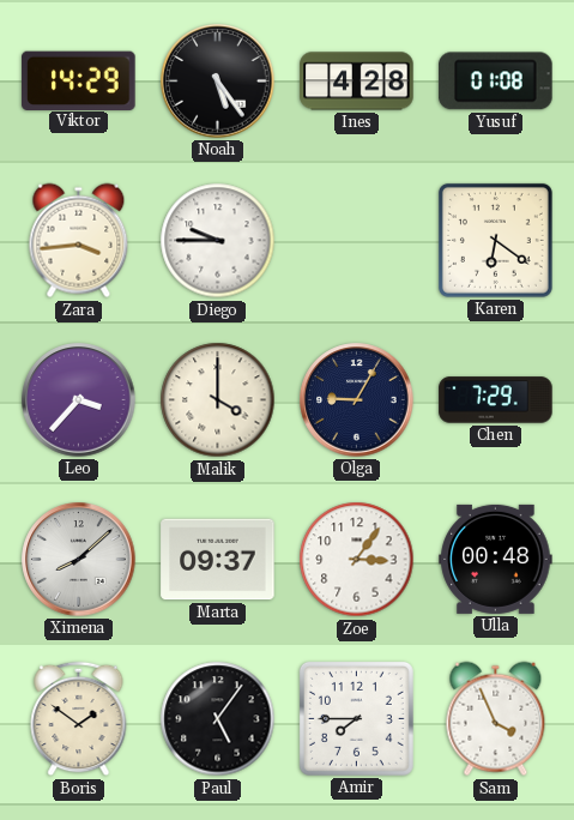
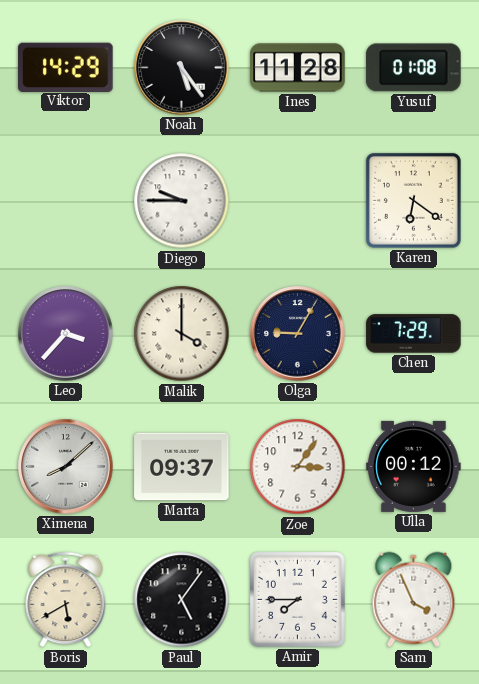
Ines: 4:28 -> 11:28
Zara: 3:44 -> none
Ulla: 00:48 -> 00:12
Boris: 1:51 -> 5:40
